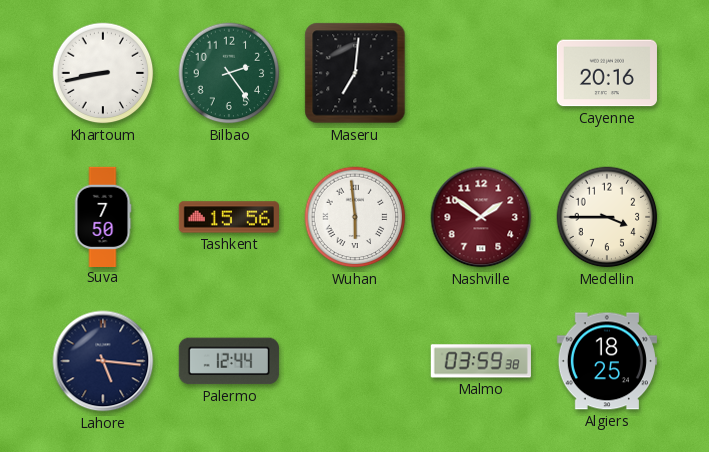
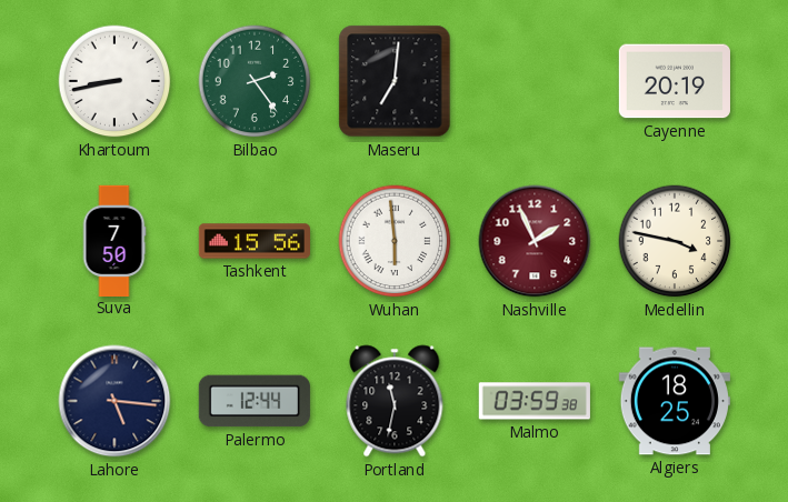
Cayenne: 20:16 -> 20:19
Nashville: 1:51 -> 1:56
Medellin: 3:45 -> 3:47
Portland: none -> 11:32
